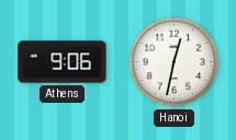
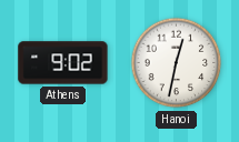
Athens: 9:06 -> 9:02
